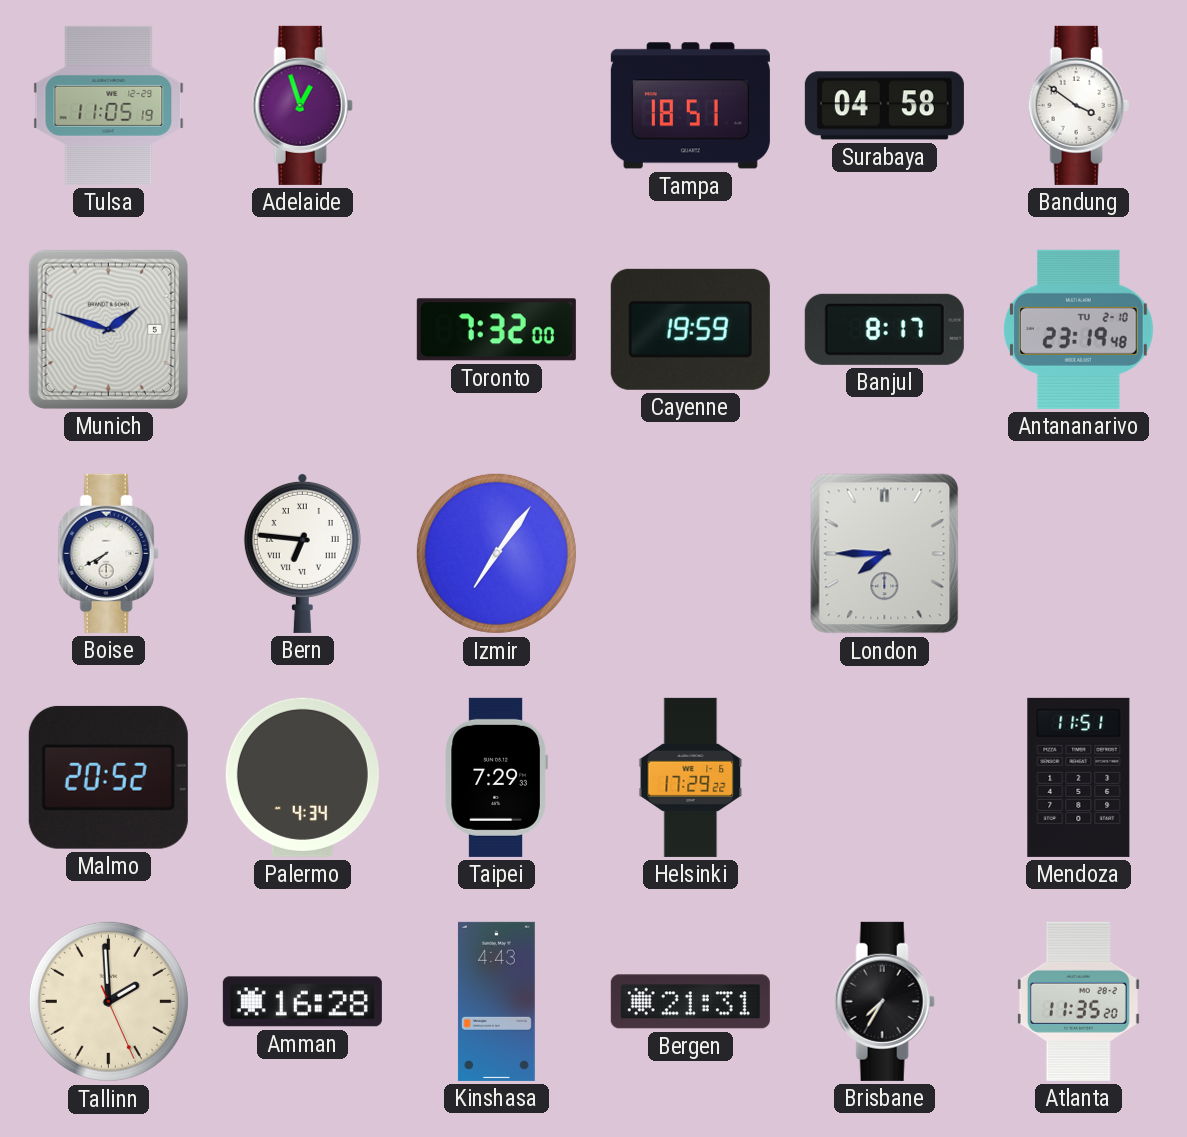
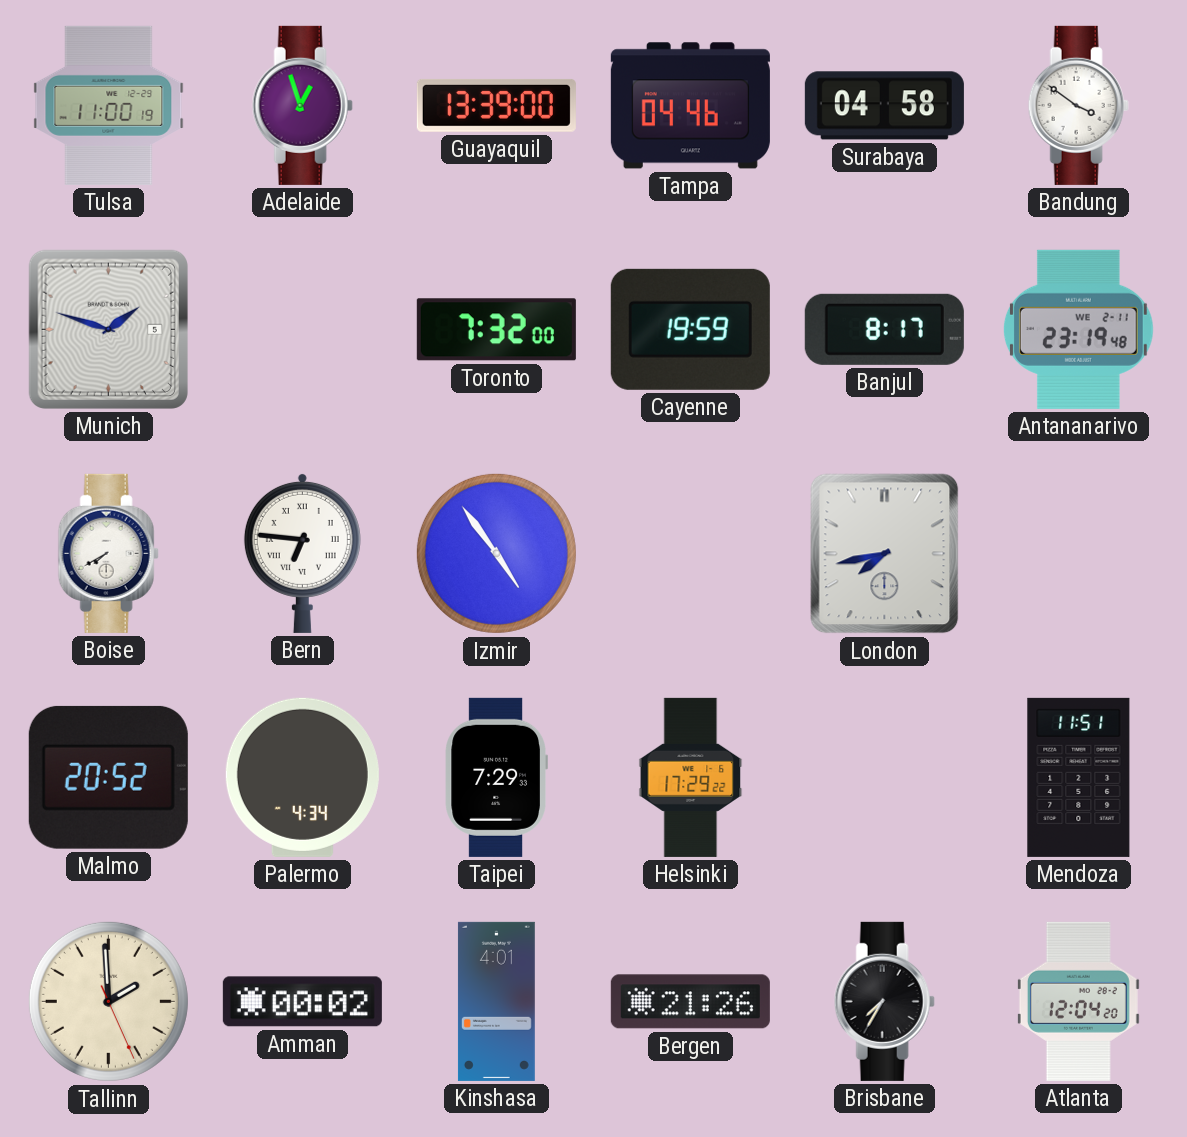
Tulsa: 11:05 -> 11:00
Guayaquil: none -> 13:39
Tampa: 18:51 -> 04:46
Antananarivo date: TU 2-10 -> WE 2-11
Izmir: 7:06 -> 4:54
London: 7:45 -> 7:43
Amman: 16:28 -> 00:02
Kinshasa: 4:43 -> 4:01
Bergen: 21:31 -> 21:26
Atlanta: 11:35 -> 12:04
